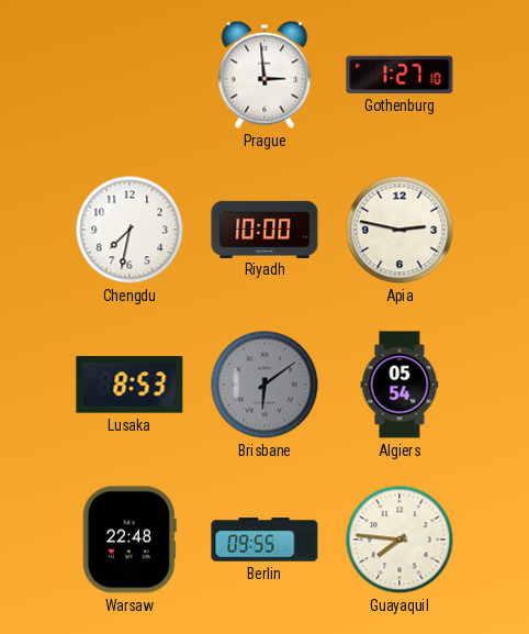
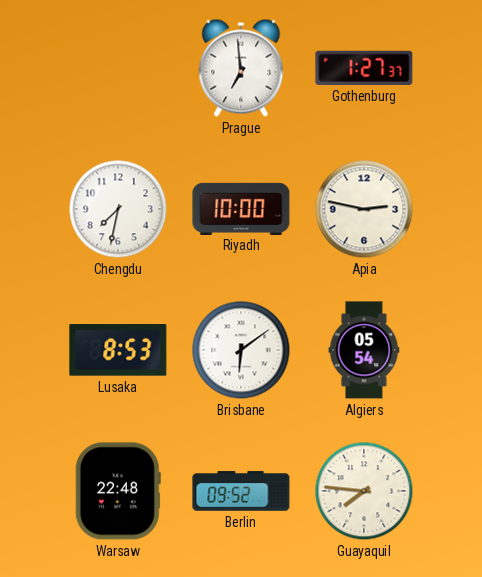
Prague: 2:59 -> 6:59
Gothenburg: 1:27:10 -> 1:27:37
Brisbane dial: grey -> white
Berlin: 09:55 -> 09:52
